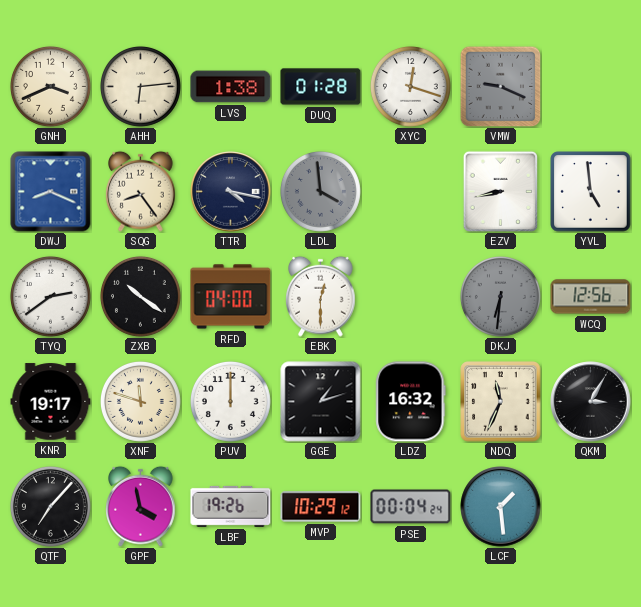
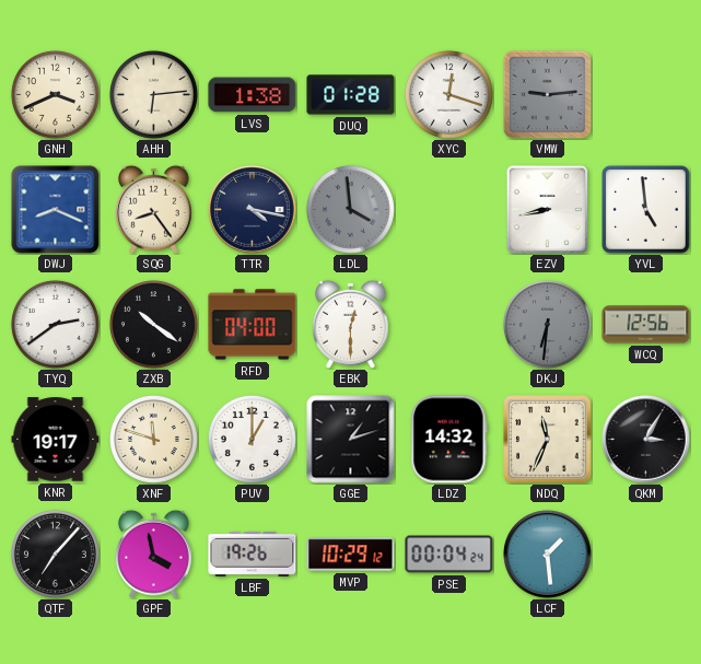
VMW: 9:19 -> 9:14
PUV: 12:00 -> 1:00
LDZ: 16:32 -> 14:32
